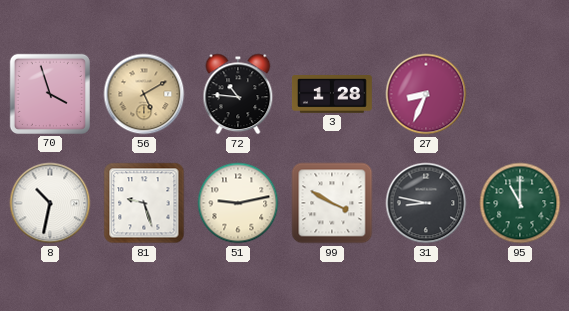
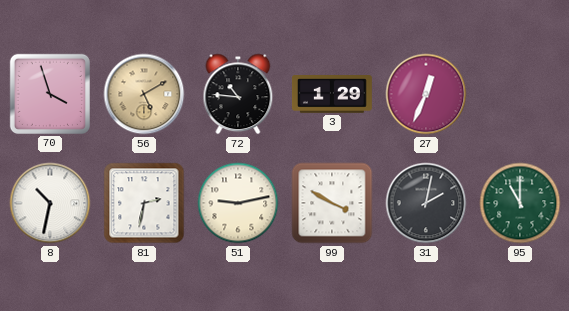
3: 1:28 -> 1:29
27: 8:34 -> 12:34
81: 9:27 -> 2:32
31: 8:47 -> 2:02
